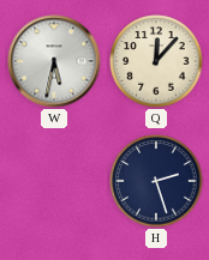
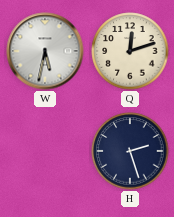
Q: 12:07 -> 12:12
